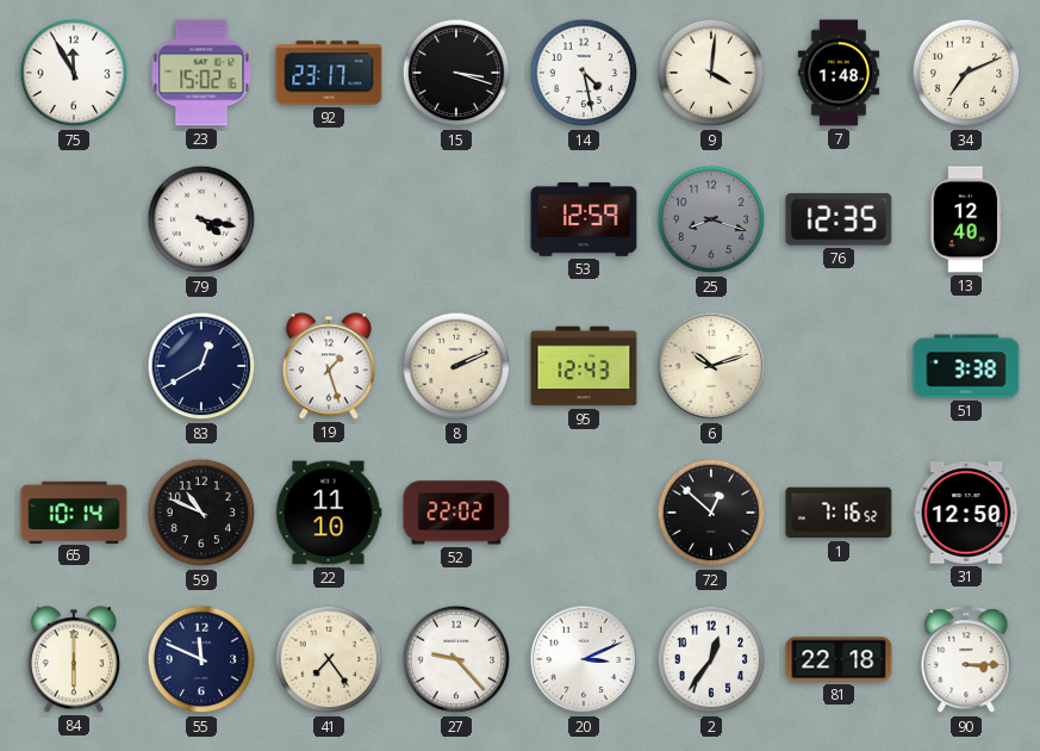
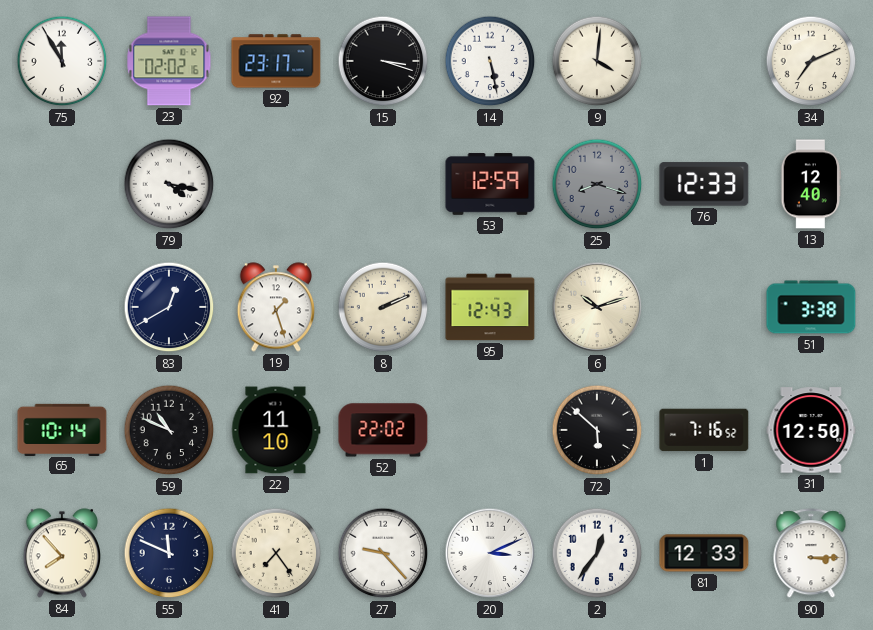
23: 15:02 -> 02:02
14: 4:28 -> 5:28
7: 1:48 -> none
76: 12:35 -> 12:33
72: 12:52 -> 5:52
84: 6:00 -> 7:53
81: 22:18 -> 12:33
